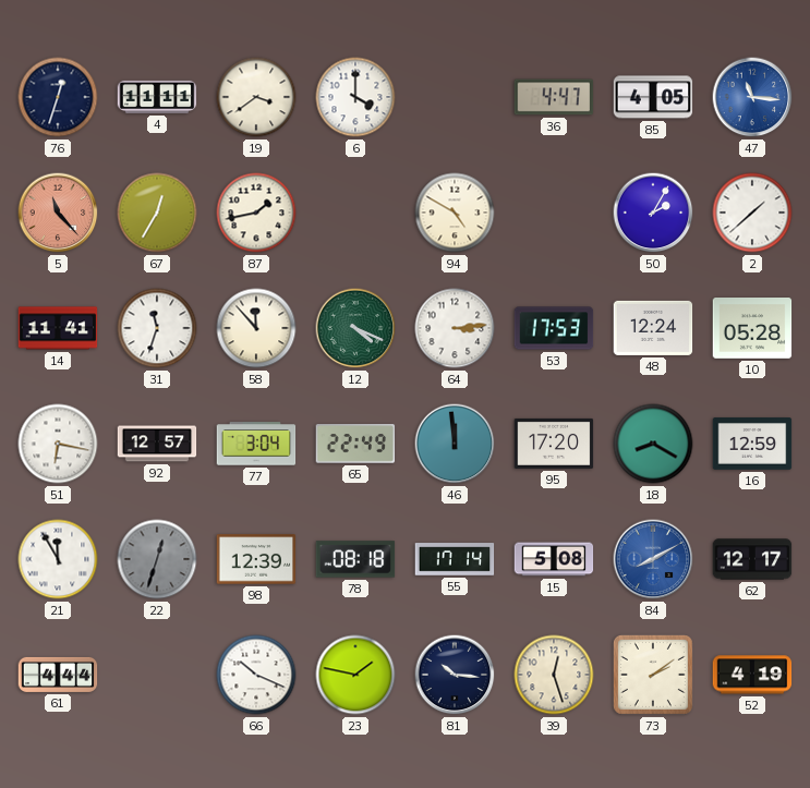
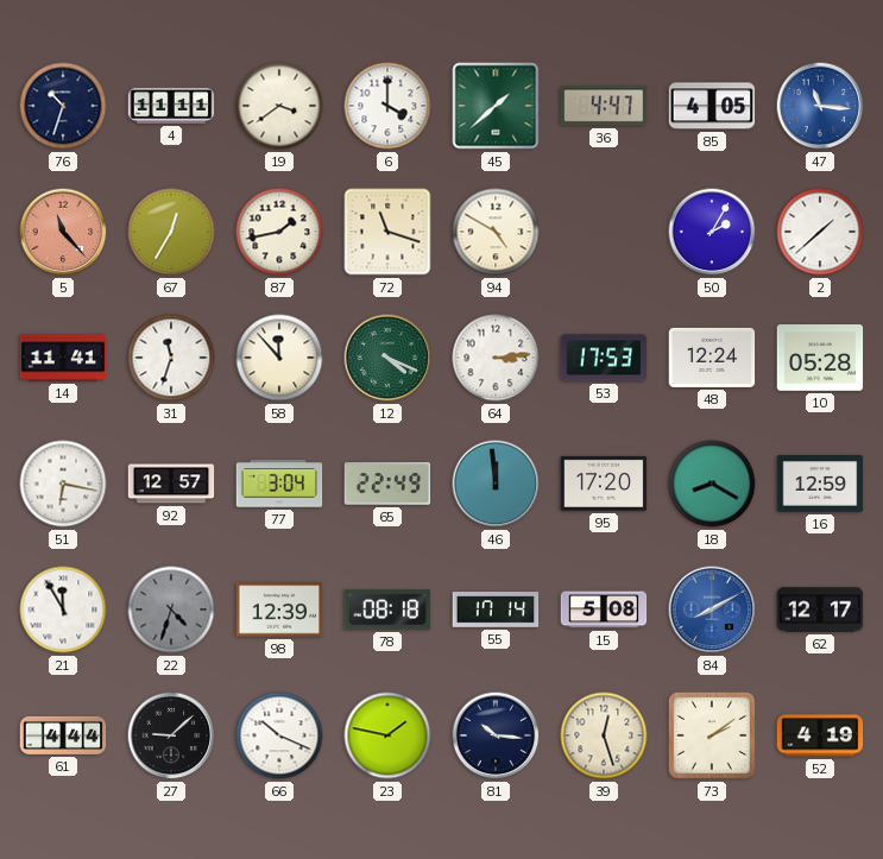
76: 12:33 -> 10:33
45: none -> 1:38
72: none -> 11:18
22: 12:33 -> 4:33
27: none -> 9:08
